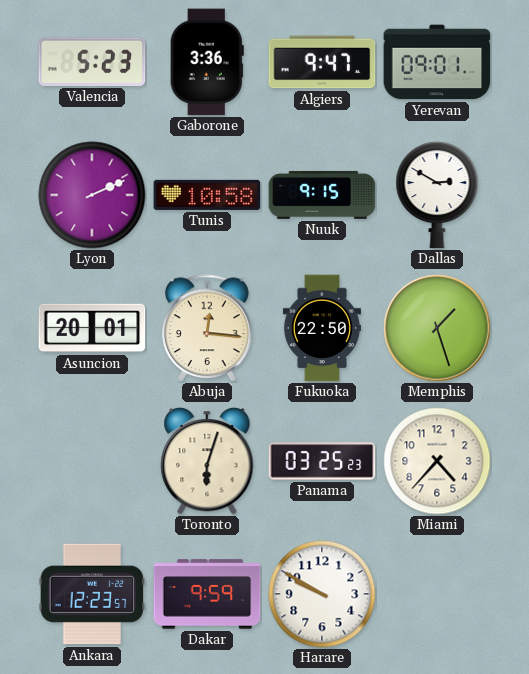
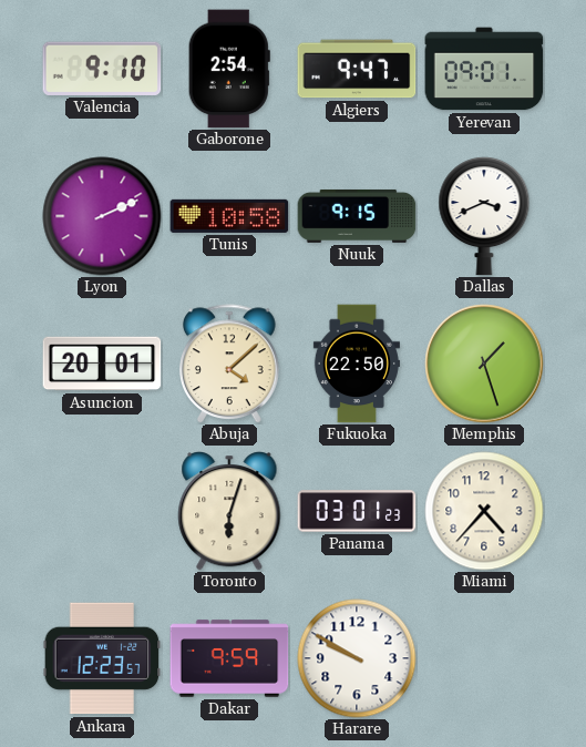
Valencia: 5:23 -> 9:10
Gaborone: 3:36 -> 2:54
Dallas: 2:50 -> 3:41
Abuja: 12:16 -> 4:08
Panama: 03:25 -> 03:01
